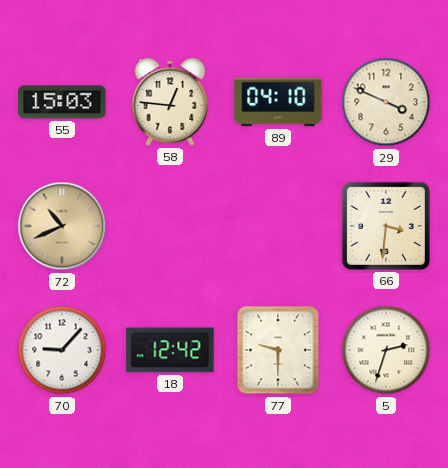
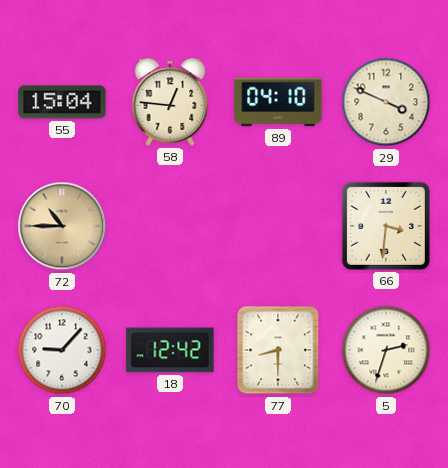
55: 15:03 -> 15:04
72: 10:41 -> 10:45
77: 9:30 -> 8:30
